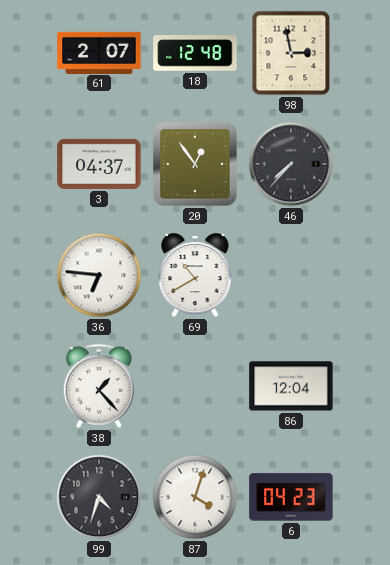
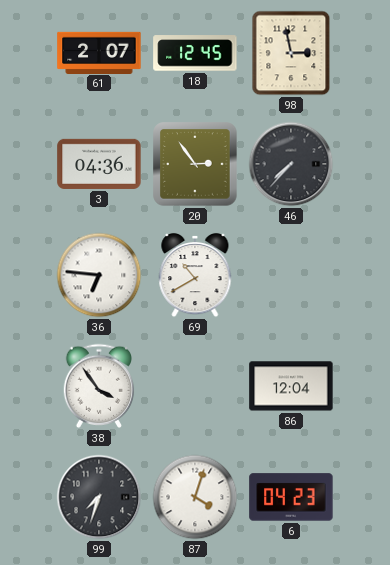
18: 12:48 -> 12:45
3: 04:37 -> 04:36
20: 12:54 -> 2:54
38: 1:23 -> 3:54
99: 4:33 -> 7:33
